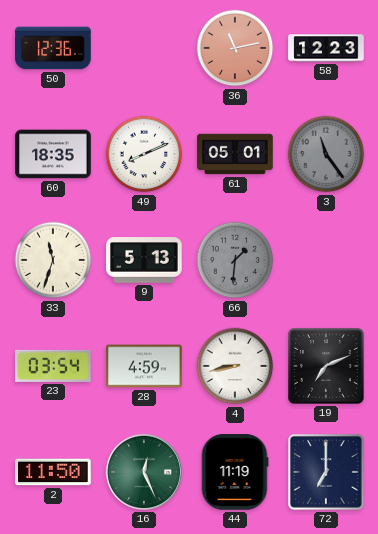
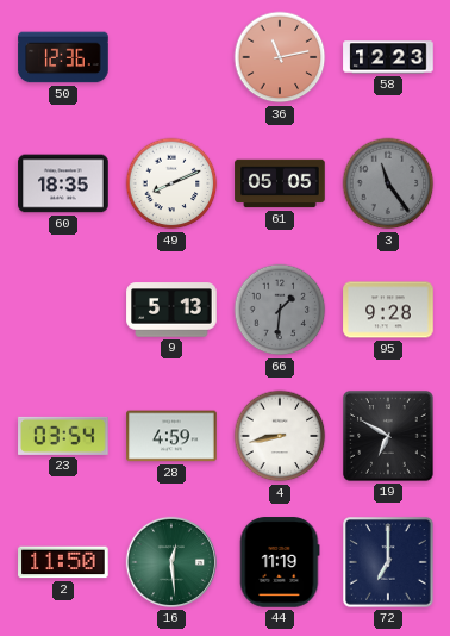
61: 05:01 -> 05:05
33: 11:33 -> none
95: none -> 9:28
19: 7:11 -> 6:50
16: 12:26 -> 12:29
